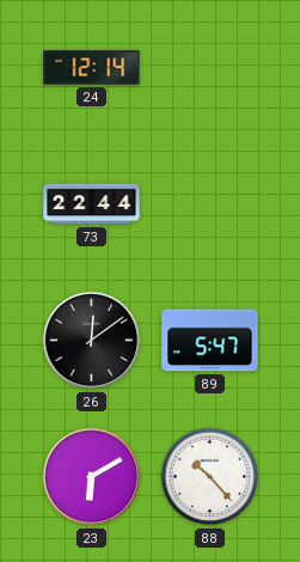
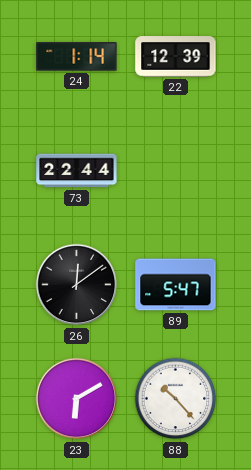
24: 12:14 -> 1:14
22: none -> 12:39
